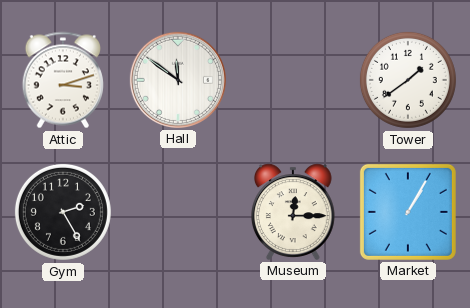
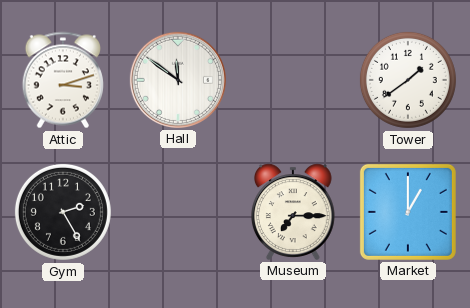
Museum: 12:15 -> 7:15
Market: 1:05 -> 1:00
